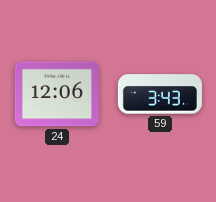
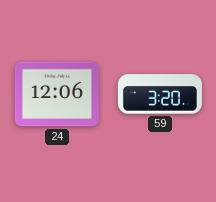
59: 3:43 -> 3:20
